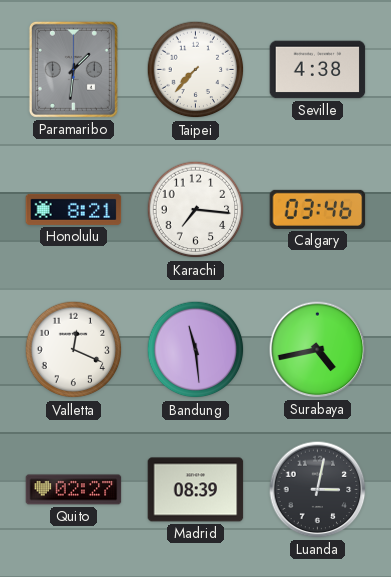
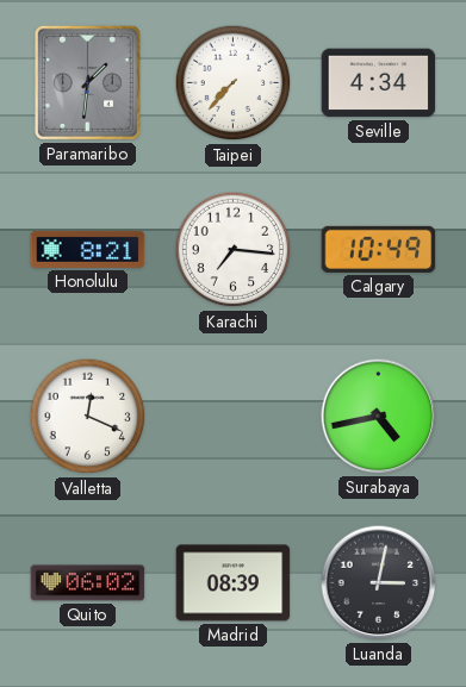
Seville: 4:38 -> 4:34
Calgary: 03:46 -> 10:49
Bandung: 11:29 -> none
Quito: 02:27 -> 06:02
